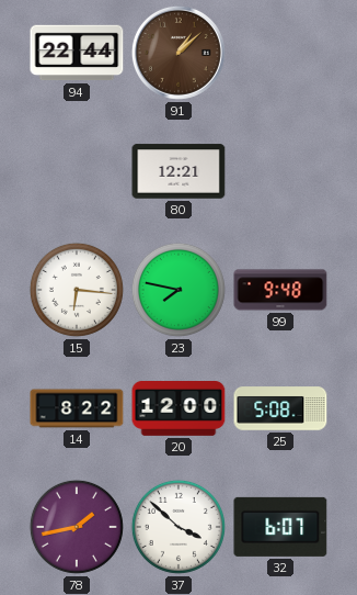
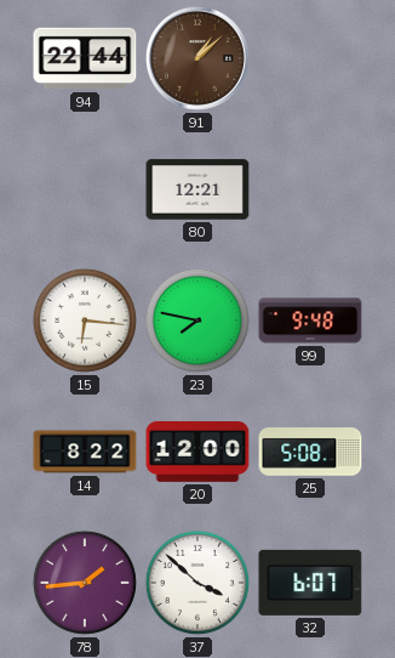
78: 1:43 -> 1:44
